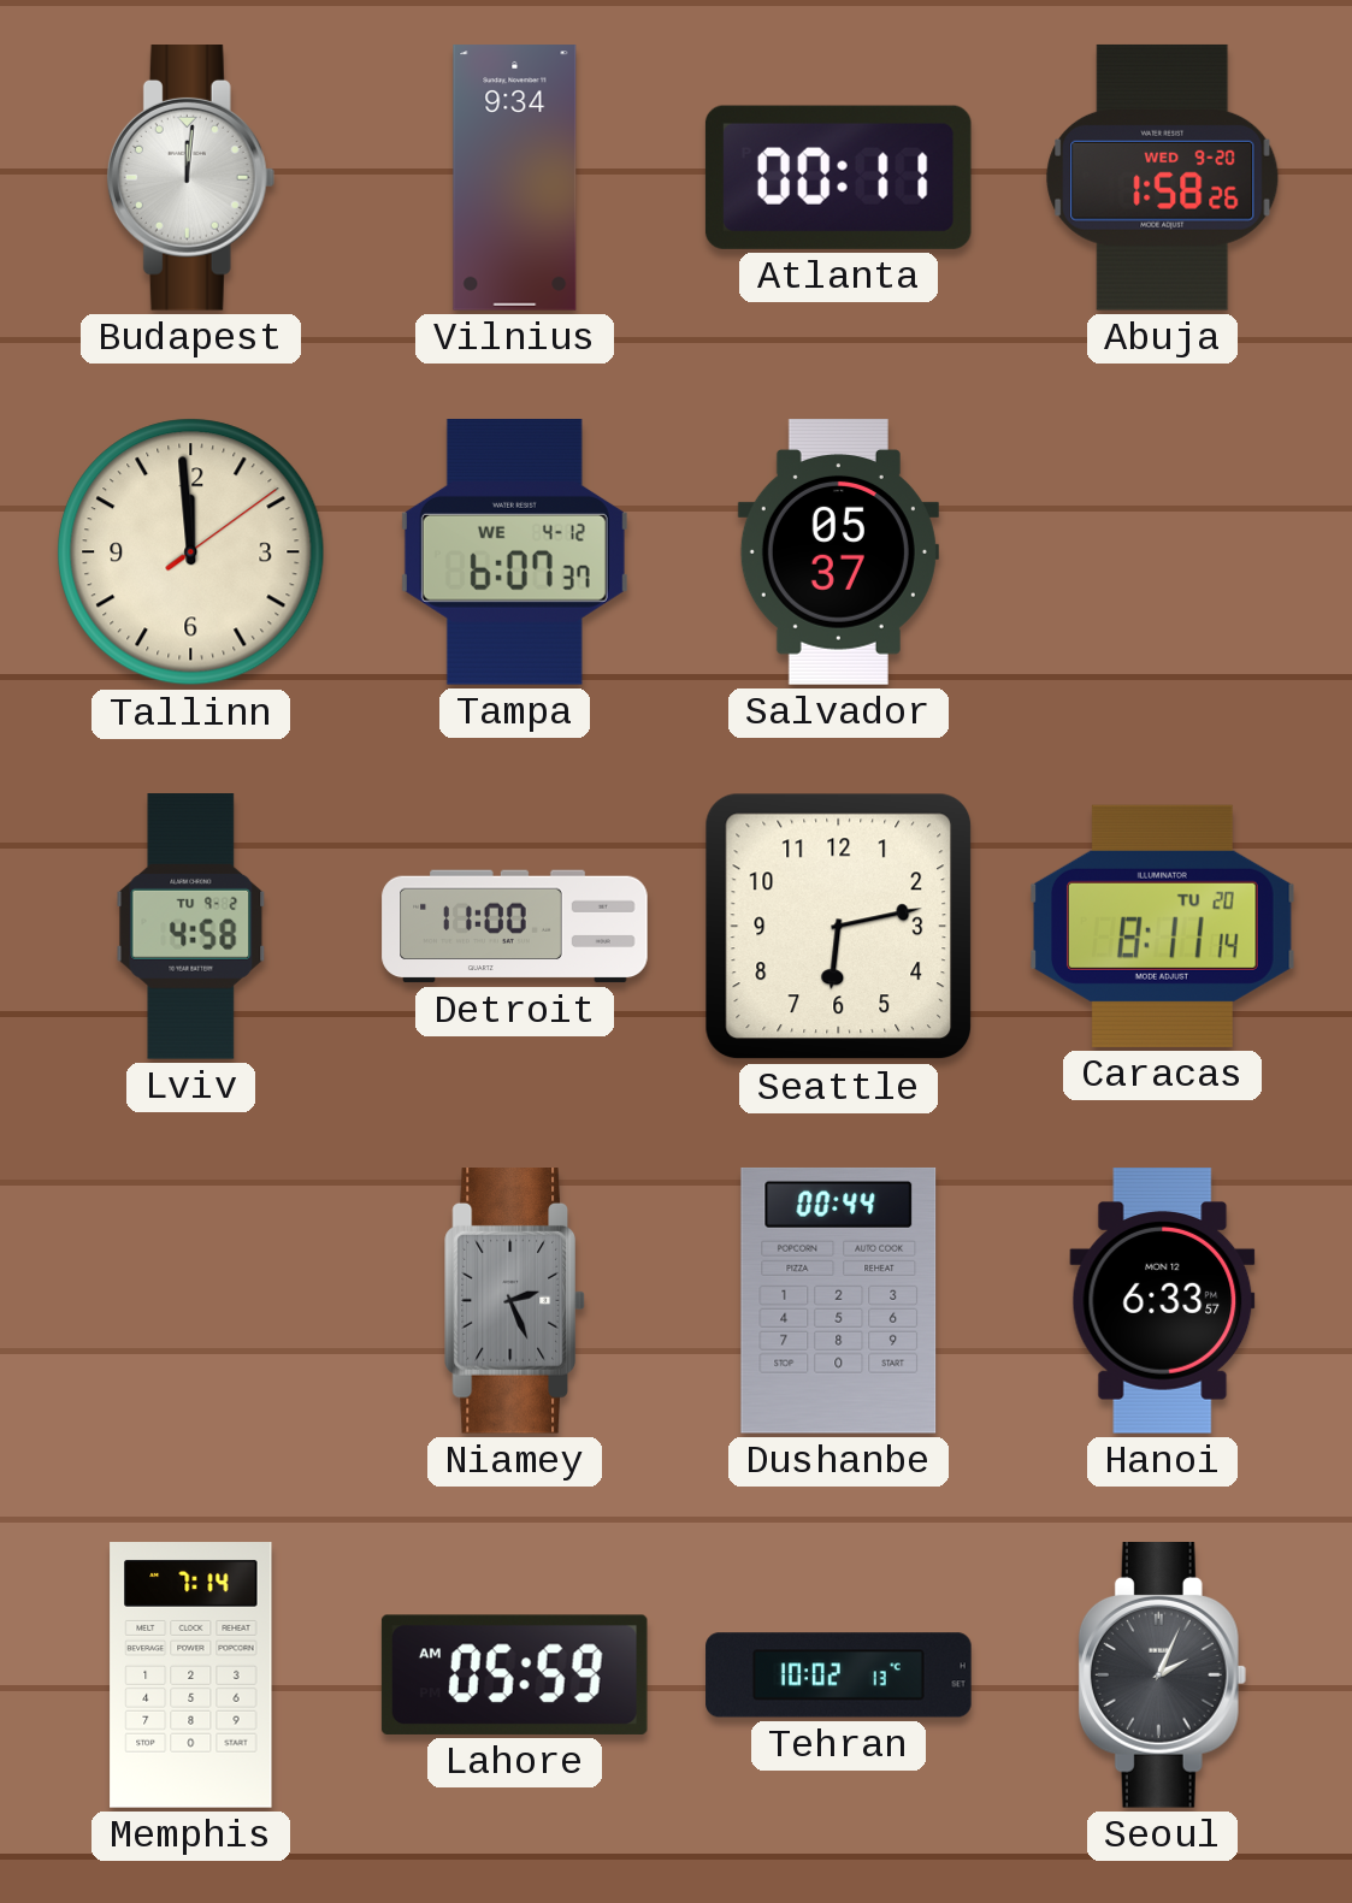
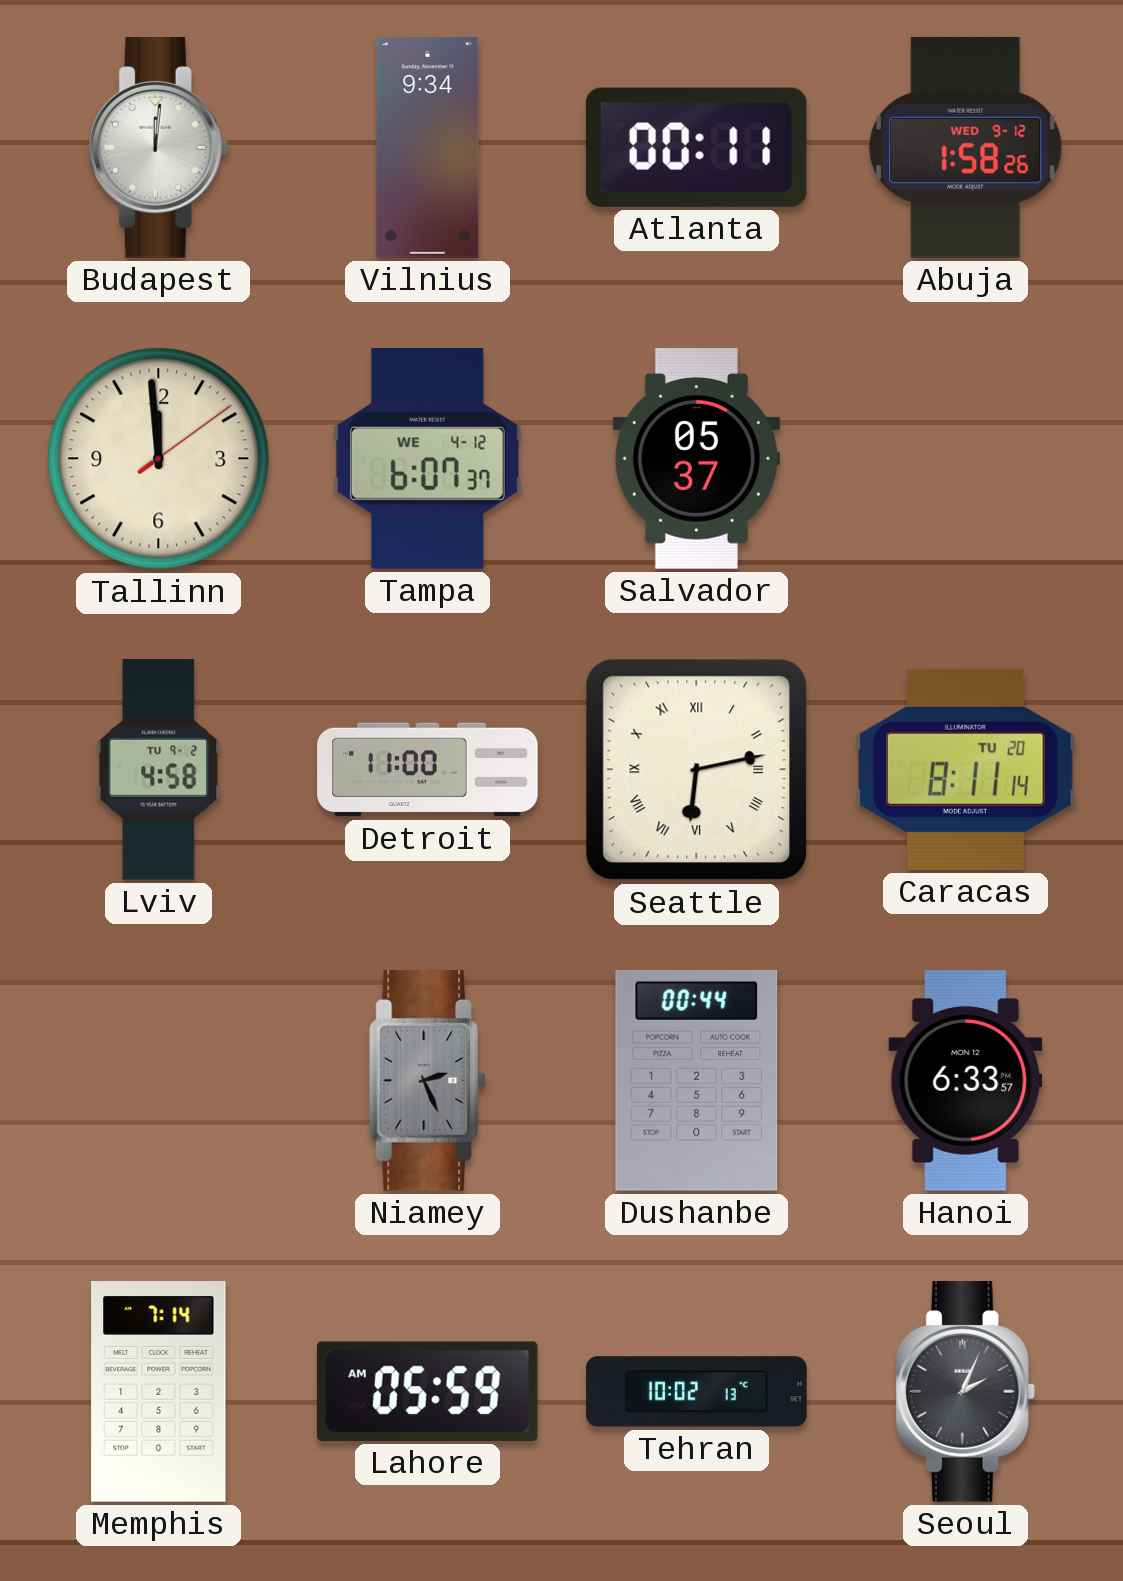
Abuja date: WED 9-20 -> WED 9-12
Seattle numerals: Arabic -> Roman
